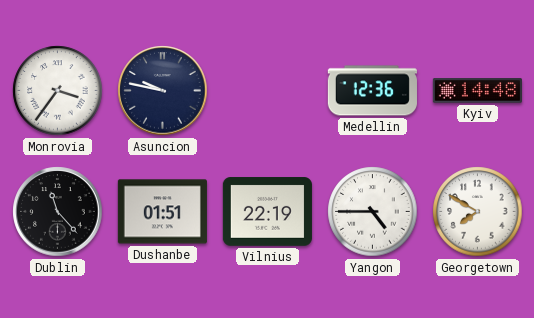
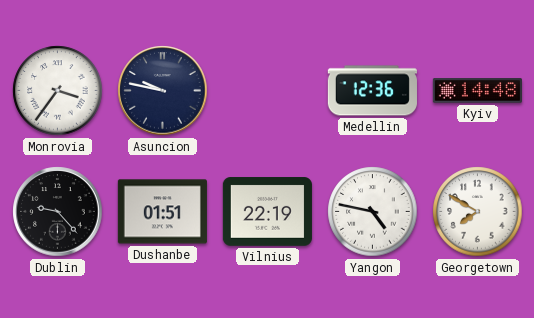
Dublin: 11:23 -> 9:23
Yangon: 4:45 -> 4:47
